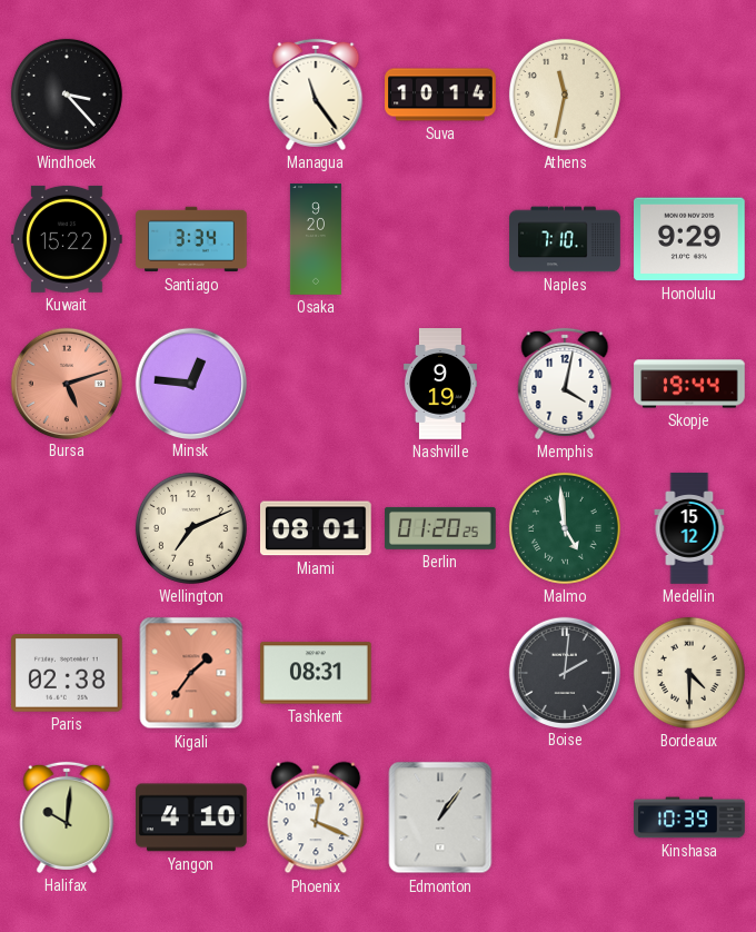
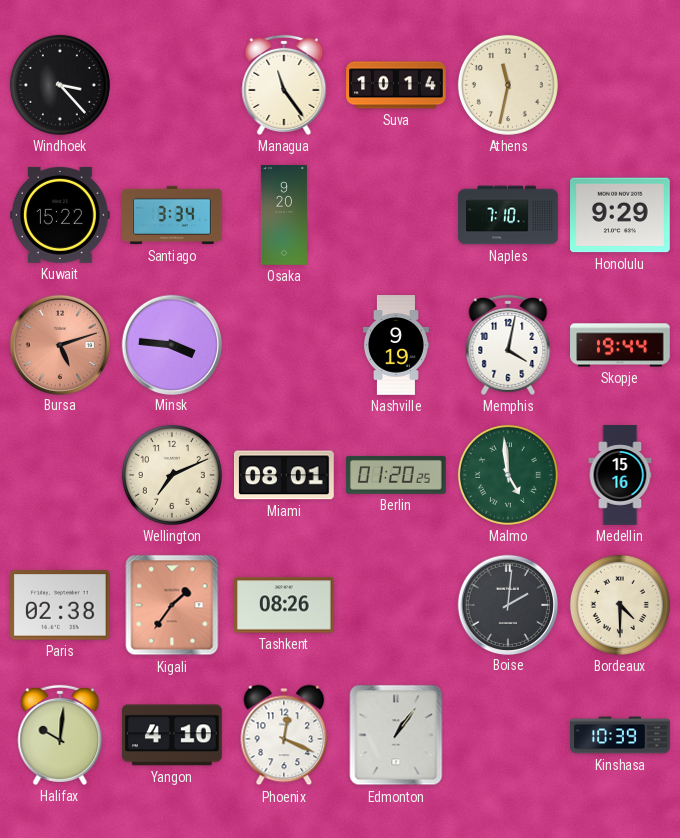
Minsk: 12:46 -> 3:46
Medellin: 15:12 -> 15:16
Tashkent: 08:31 -> 08:26
